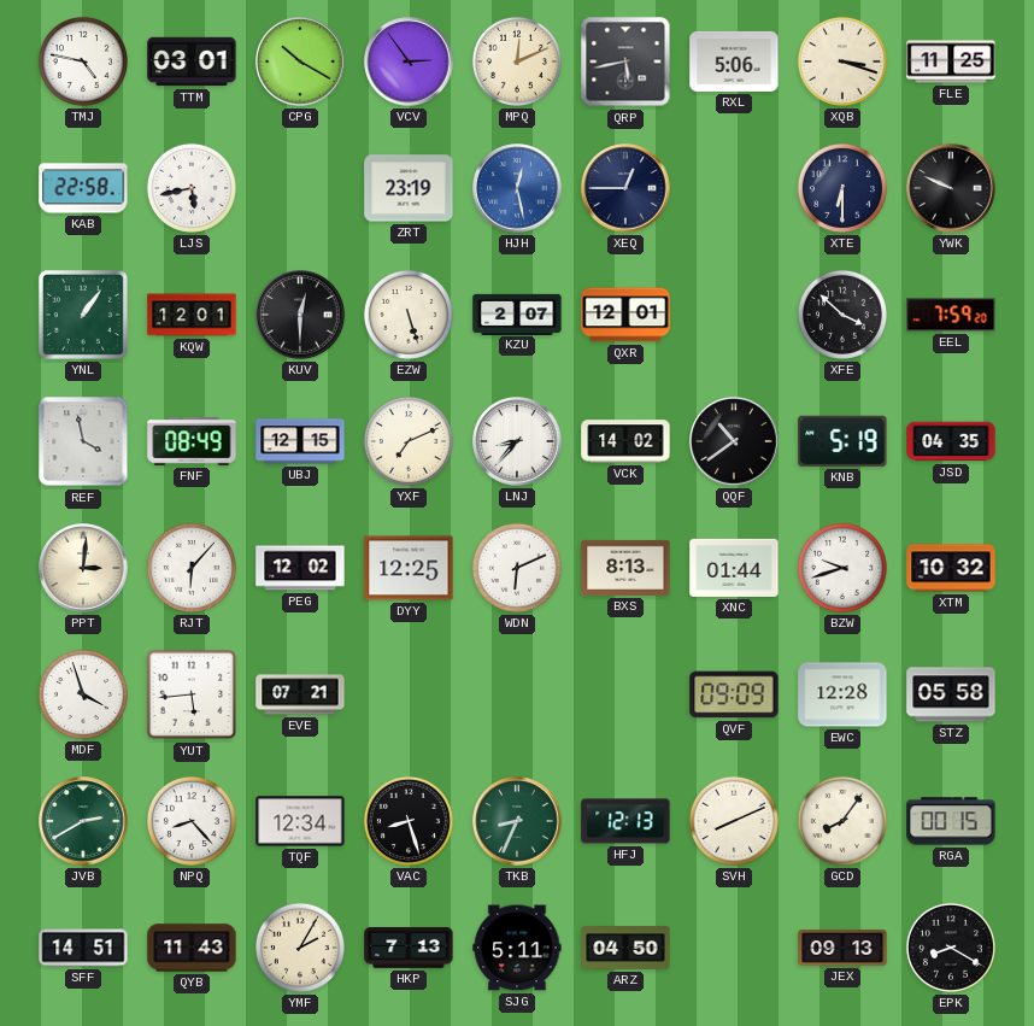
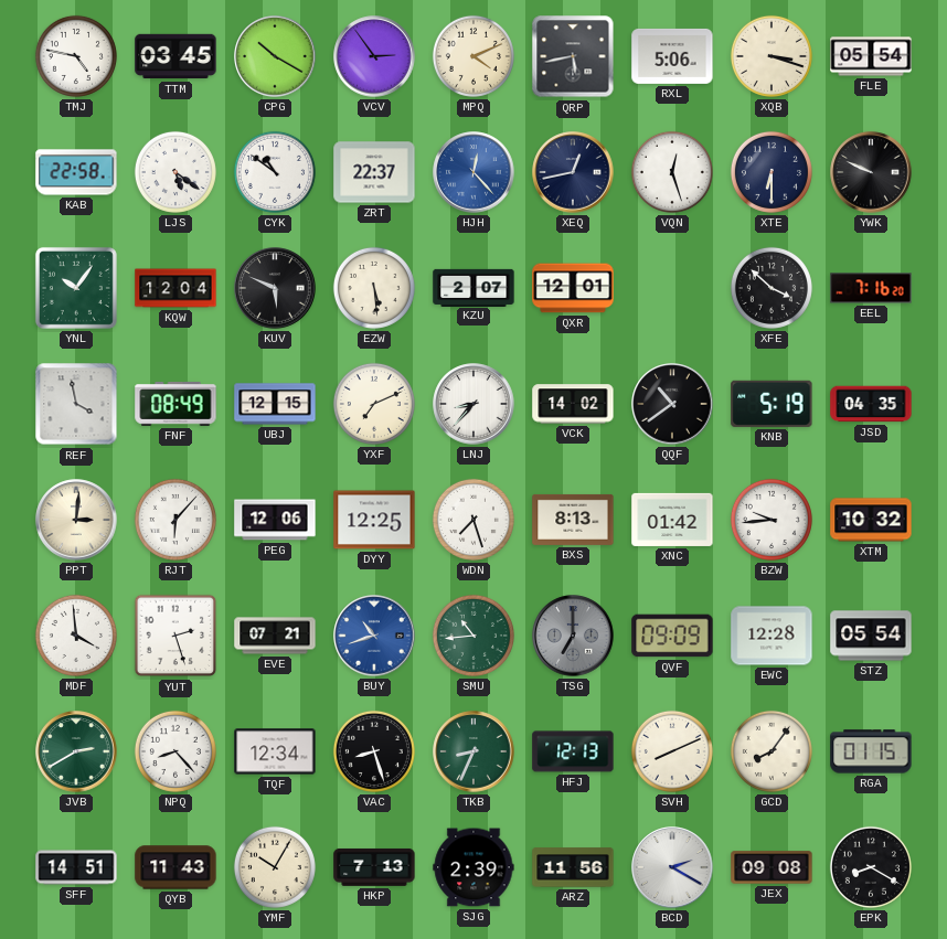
TTM: 03:01 -> 03:45
MPQ: 12:11 -> 4:11
FLE: 11:25 -> 05:54
LJS: 5:43 -> 5:21
CYK: none -> 10:51
ZRT: 23:19 -> 22:37
HJH: 12:28 -> 12:23
XEQ: 12:45 -> 12:43
VQN: none -> 12:27
YNL: 1:06 -> 10:06
KQW: 12:01 -> 12:04
KUV: 12:30 -> 5:49
EZW: 5:27 -> 5:29
EEL: 7:59 -> 7:16
PEG: 12:02 -> 12:06
WDN: 6:11 -> 7:27
XNC: 01:44 -> 01:42
BZW: 9:42 -> 9:44
MDF: 3:57 -> 3:59
YUT: 5:44 -> 2:27
BUY: none -> 10:42
SMU: none -> 10:44
TSG: none -> 7:00
STZ: 05:58 -> 05:54
RGA: 00:15 -> 01:15
YMF: 2:05 -> 10:05
SJG: 5:11 -> 2:39
ARZ: 04:50 -> 11:56
BCD: none -> 2:20
JEX: 09:13 -> 09:08
